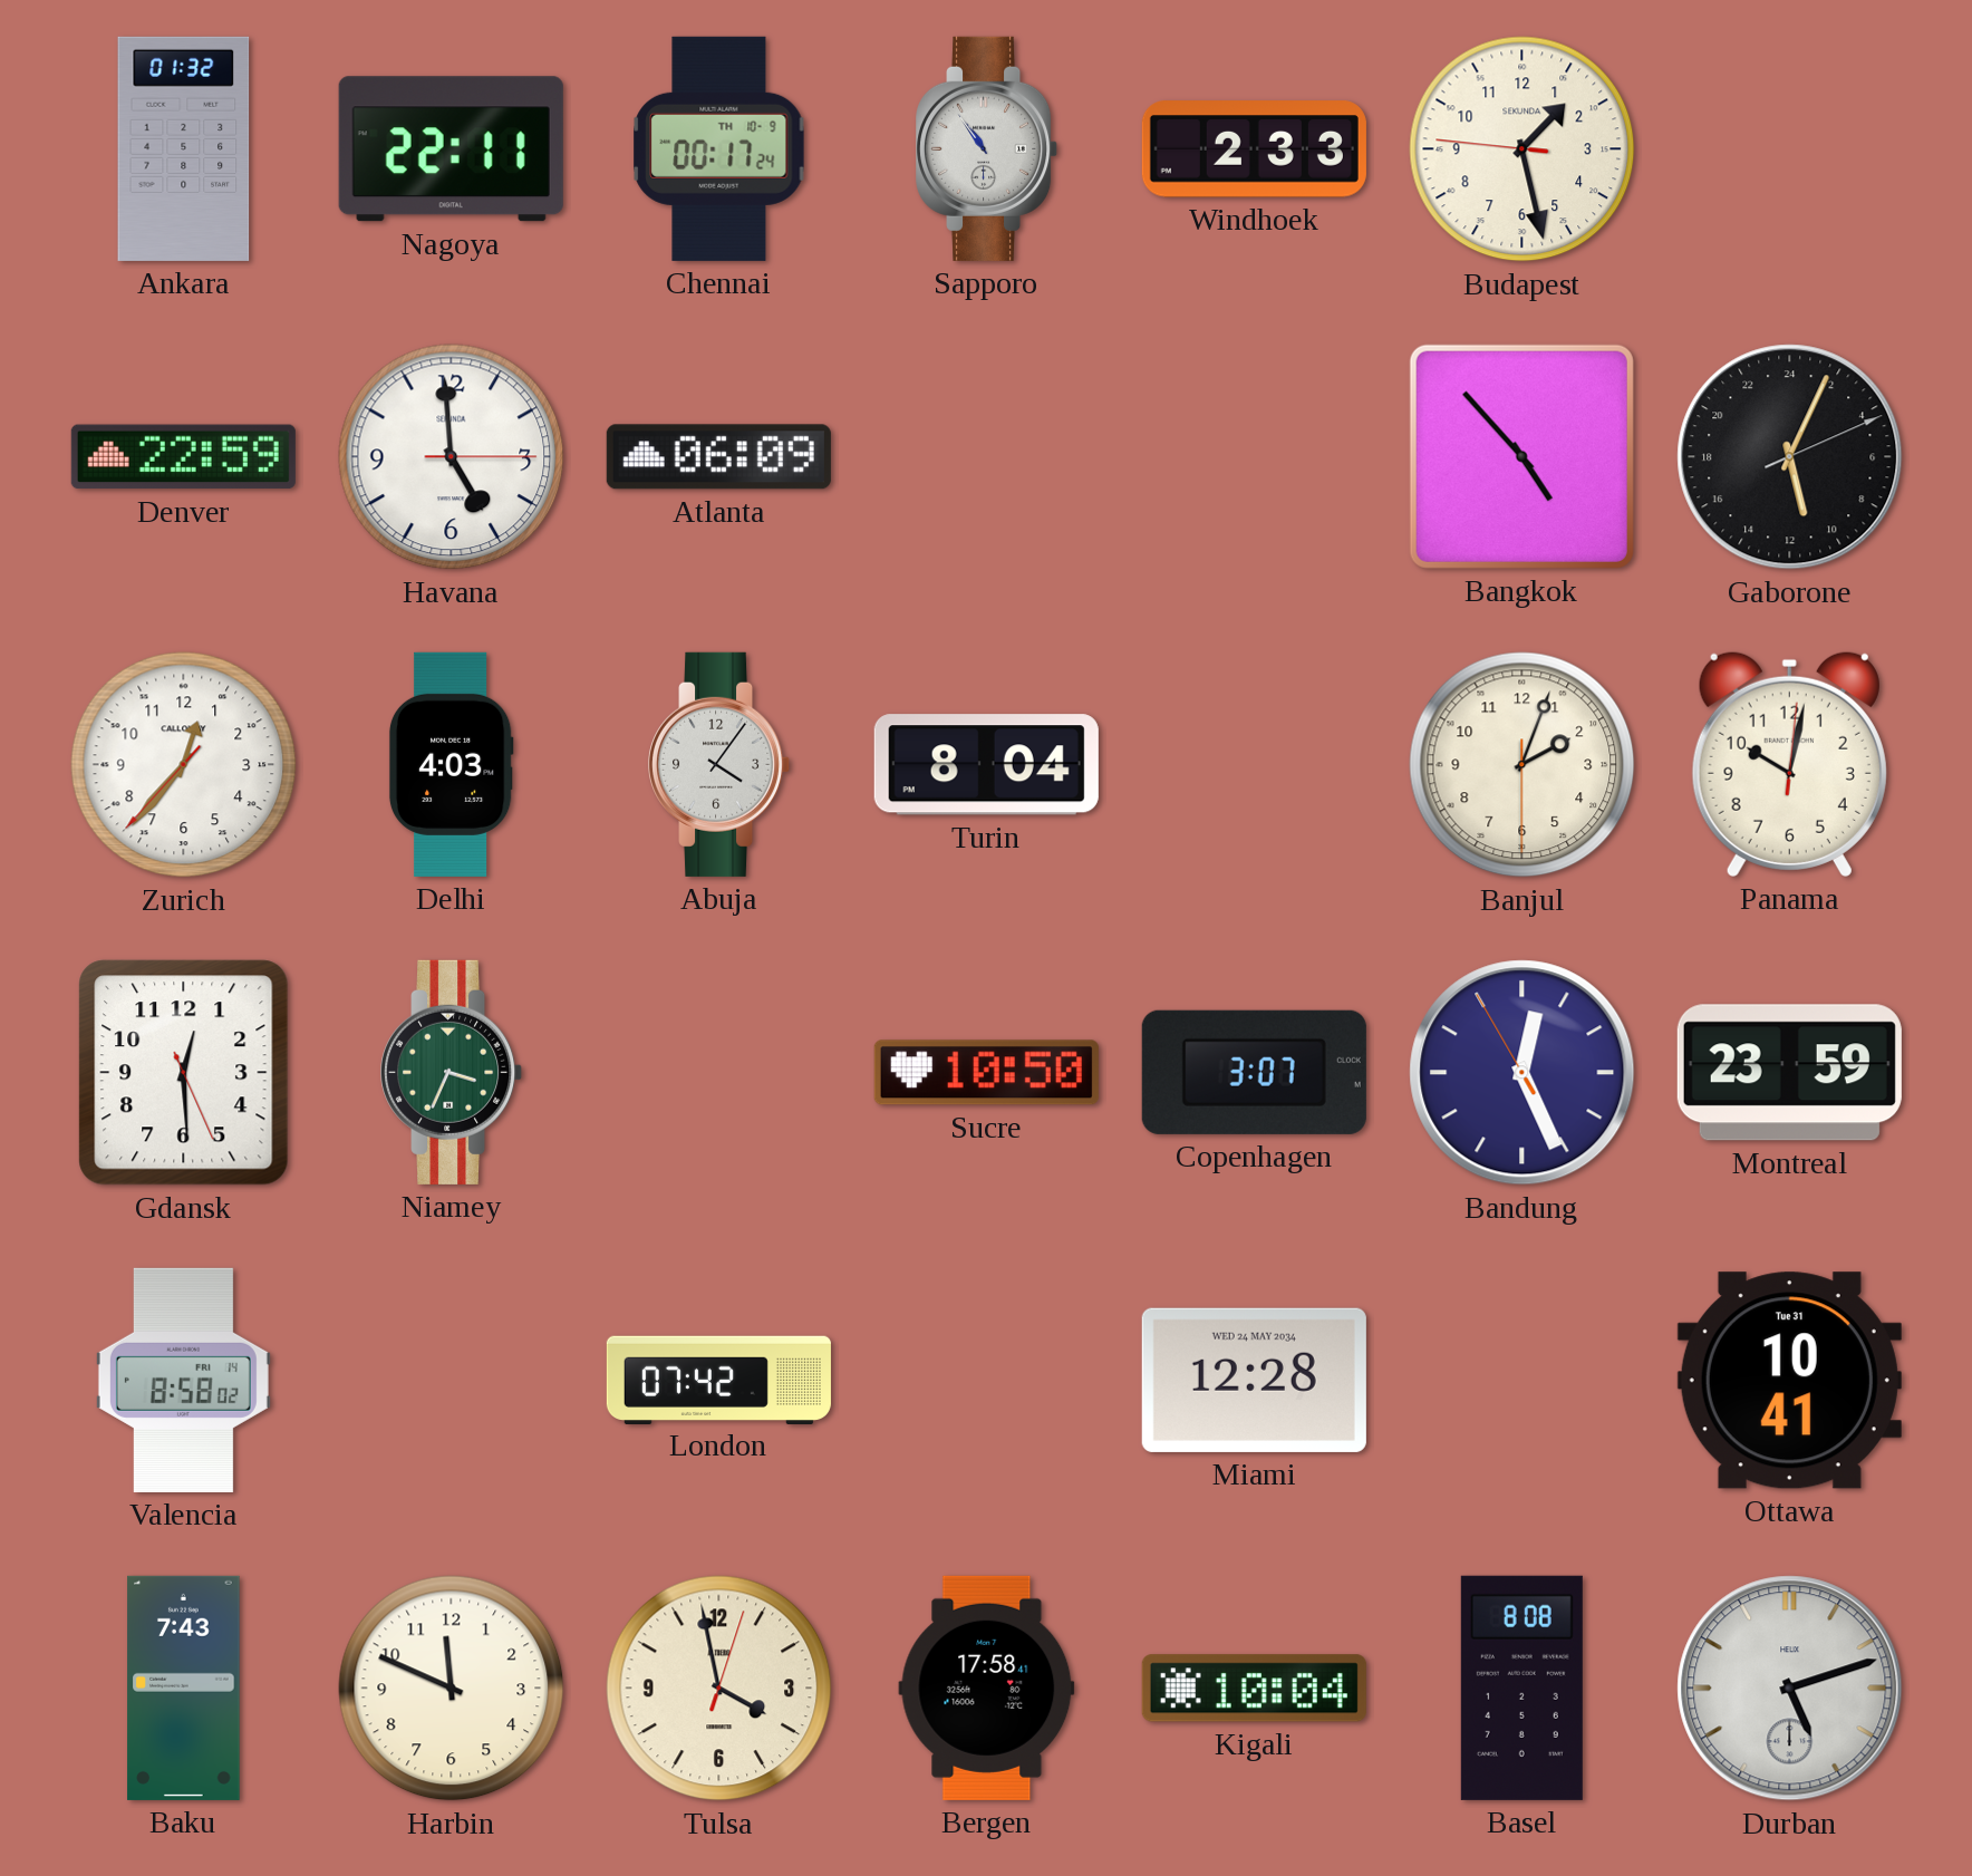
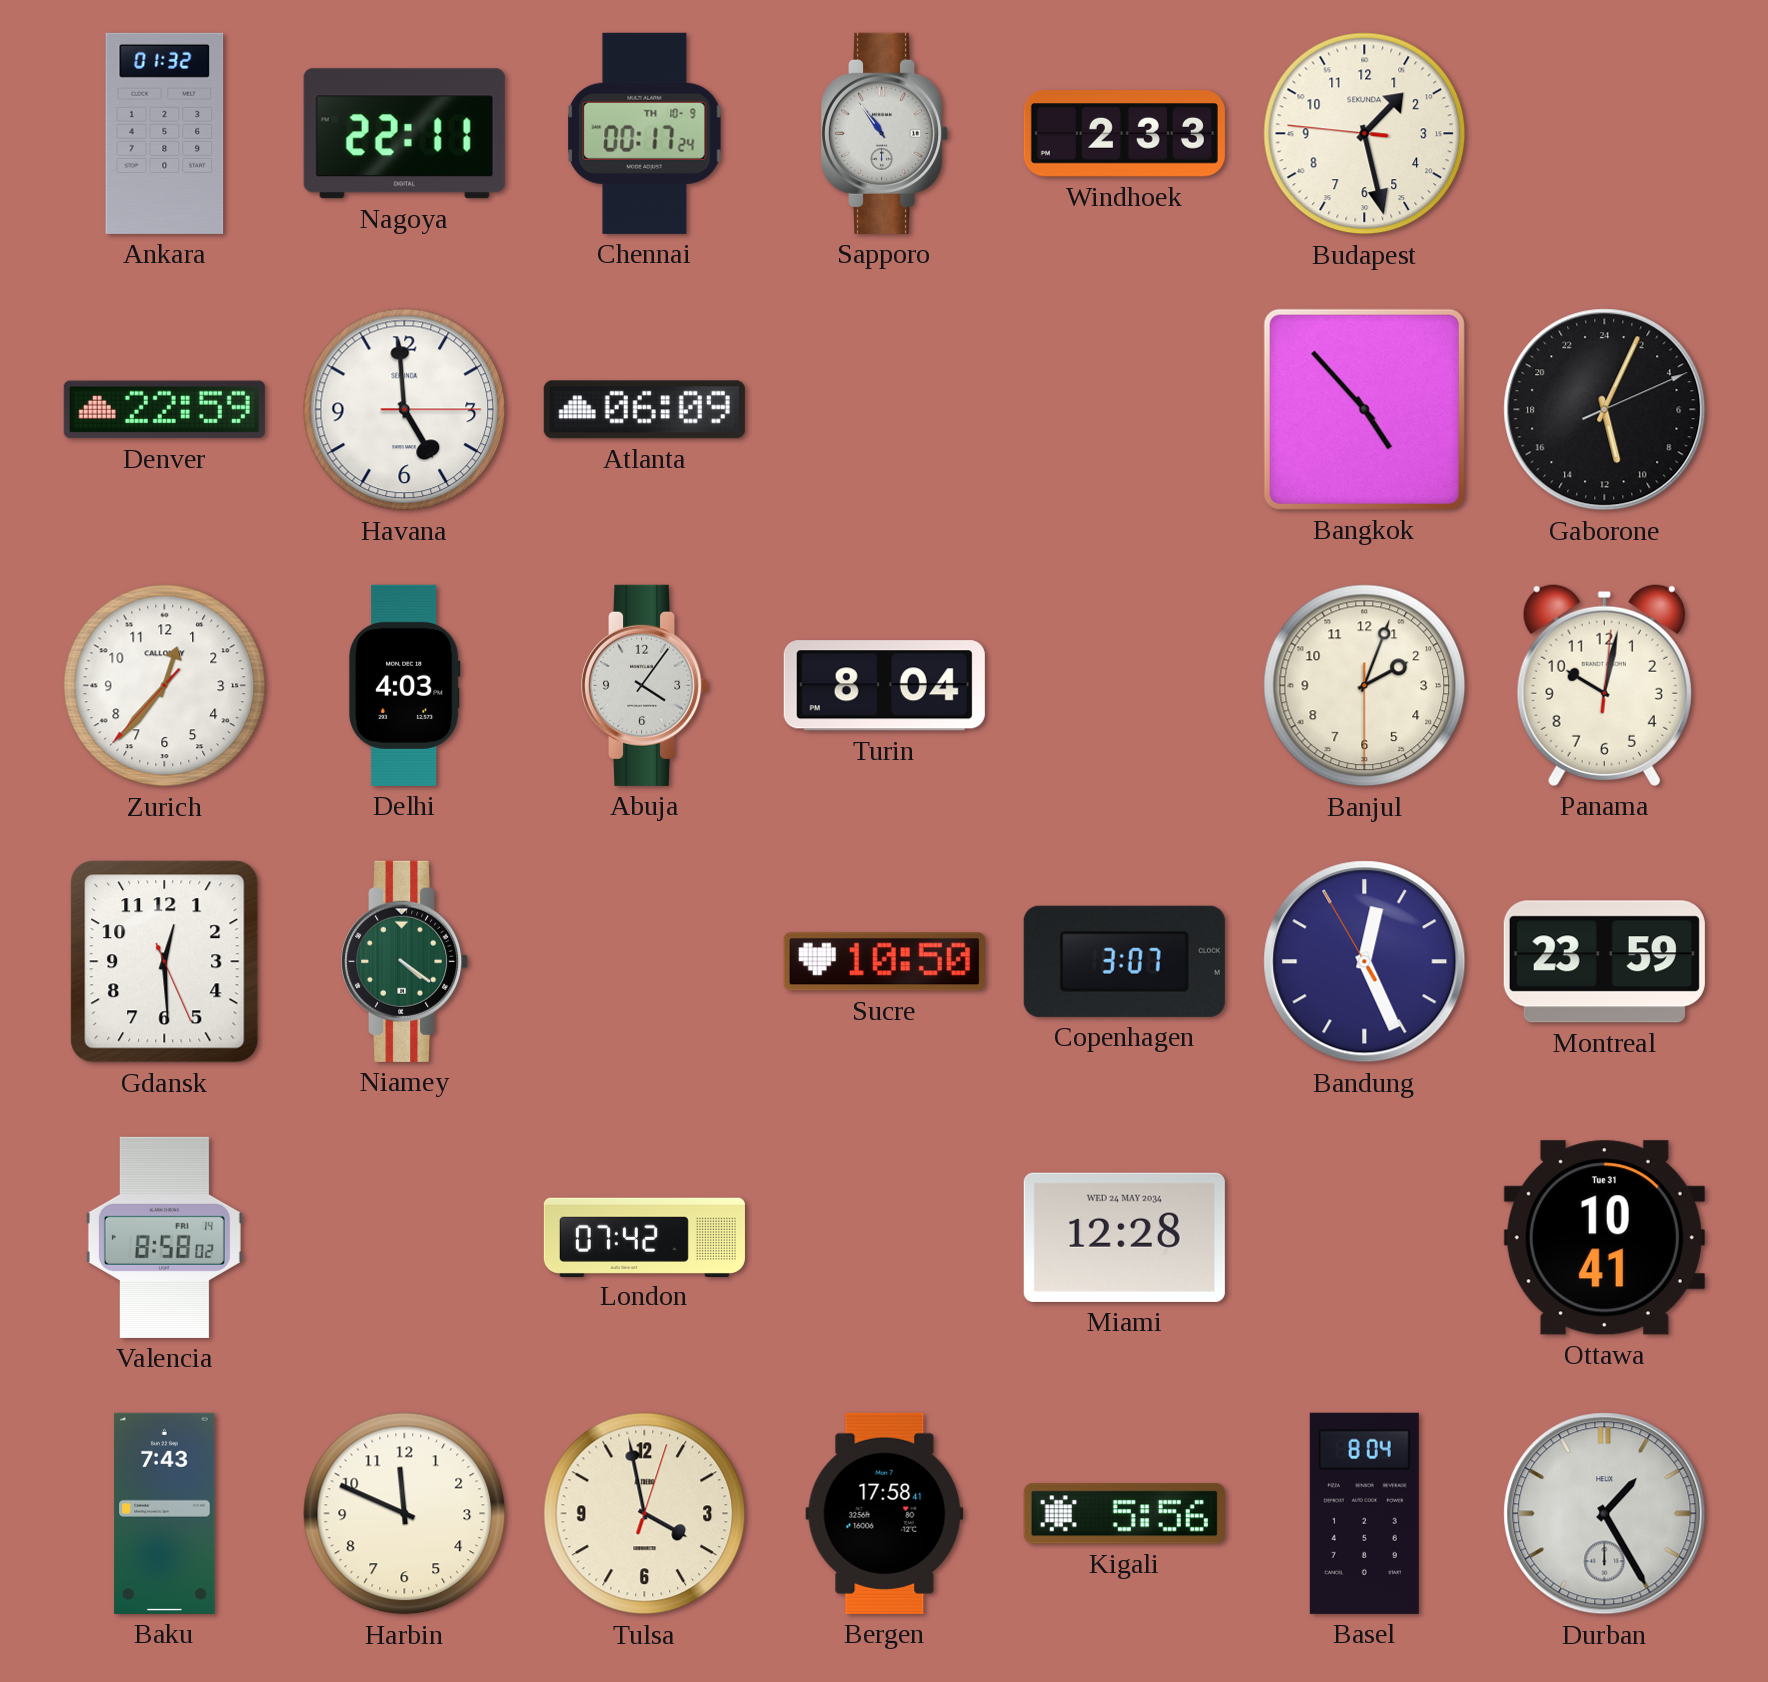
Niamey: 3:34 -> 4:21
Kigali: 10:04 -> 5:56
Basel: 8:08 -> 8:04
Durban: 5:12 -> 1:25
